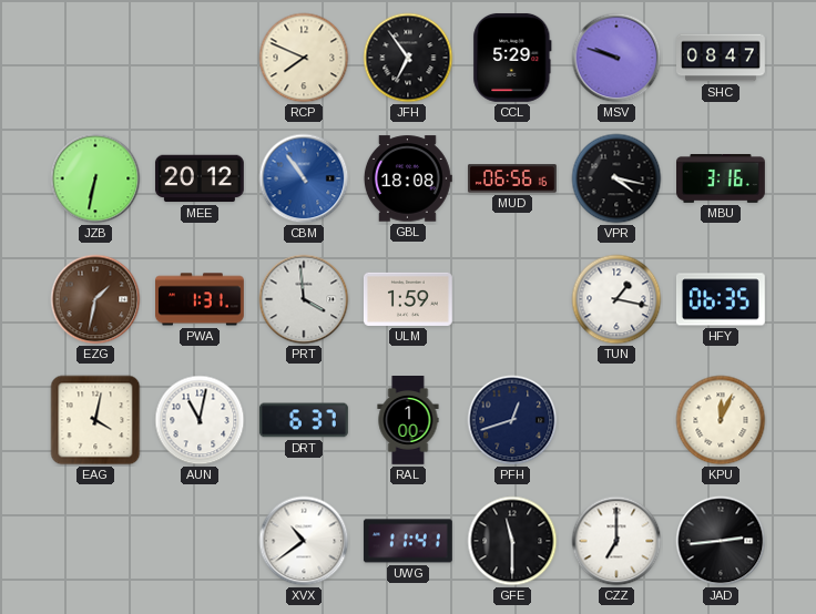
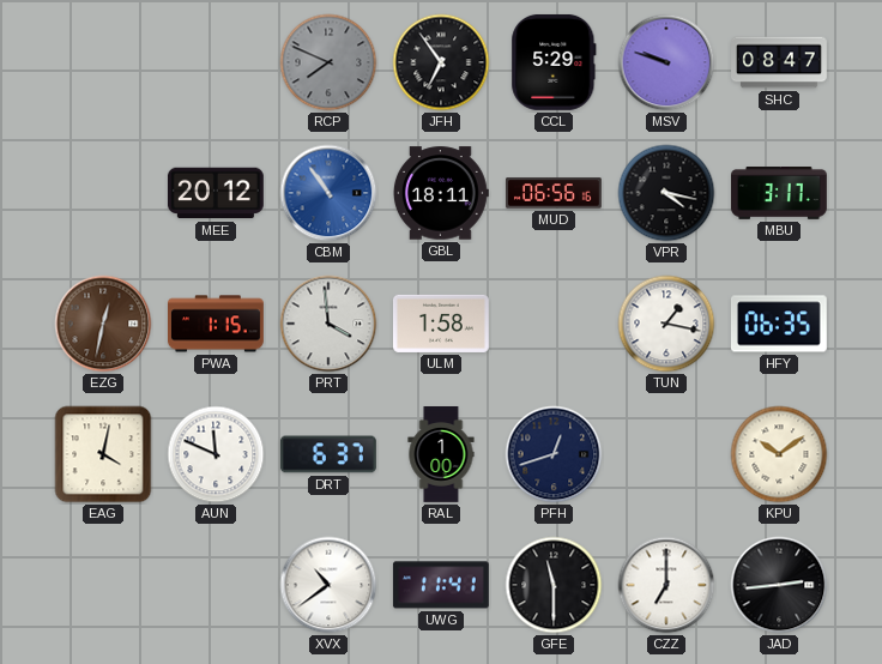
RCP dial: cream -> grey
JZB: 6:32 -> none
GBL: 18:08 -> 18:11
MBU: 3:16 -> 3:17
EZG: 1:32 -> 12:32
PWA: 1:31 -> 1:15
ULM: 1:59 -> 1:58
AUN: 11:02 -> 11:49
KPU: 12:04 -> 10:09
